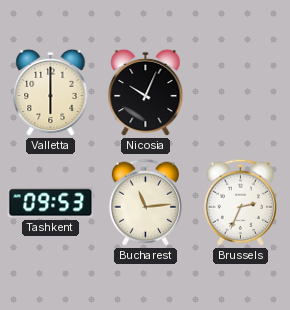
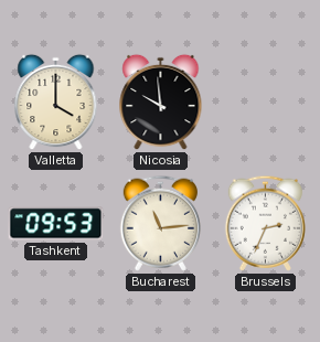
Valletta: 6:00 -> 4:00
Nicosia: 10:04 -> 9:59
